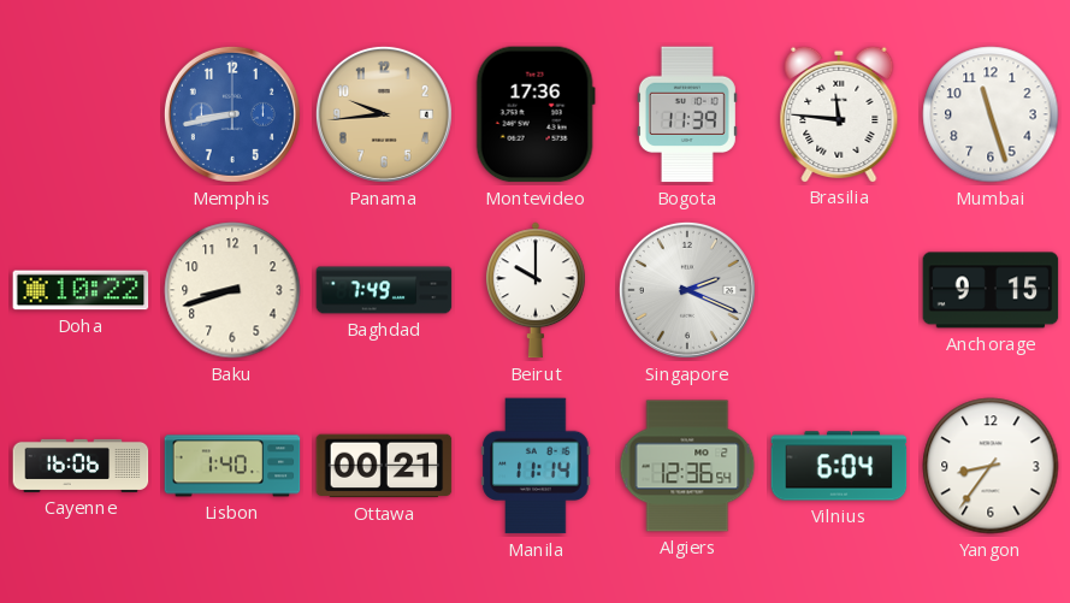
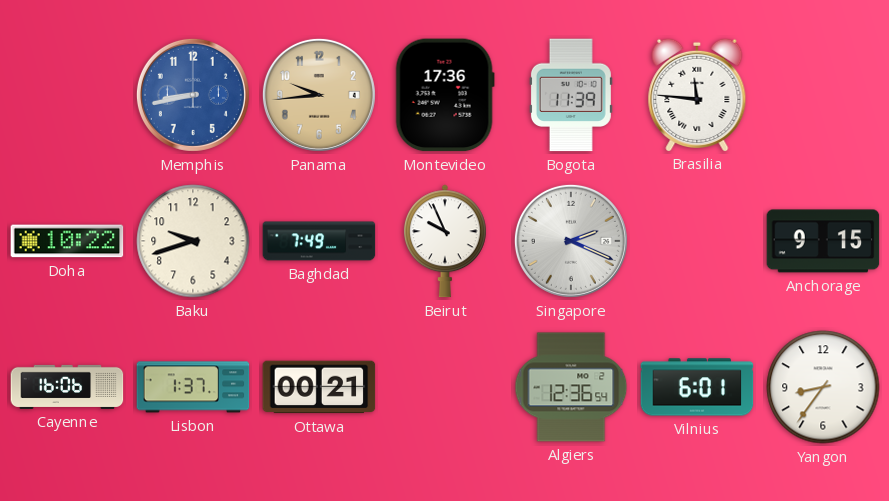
Mumbai: 11:27 -> none
Baku: 8:42 -> 9:42
Beirut: 10:00 -> 9:56
Lisbon: 1:40 -> 1:37
Manila: 11:14 -> none
Vilnius: 6:04 -> 6:01
